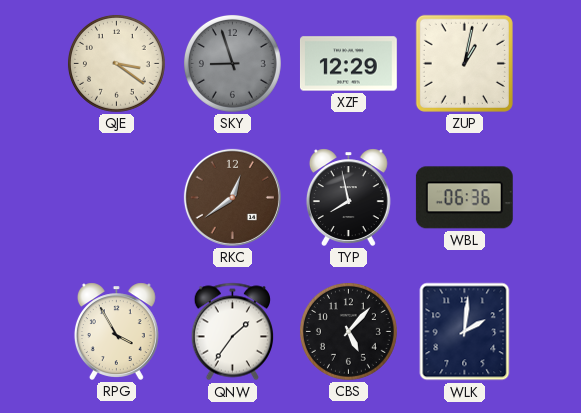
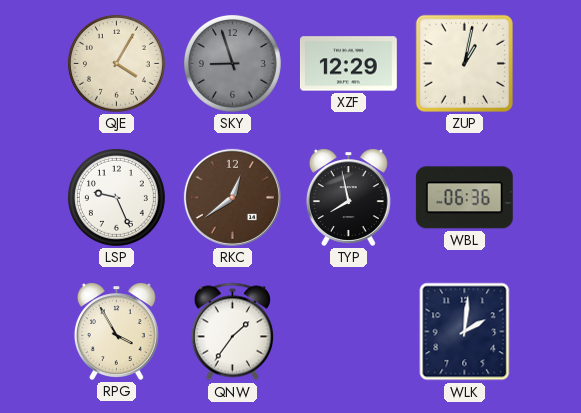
QJE: 3:21 -> 4:05
LSP: none -> 9:26
CBS: 5:07 -> none
